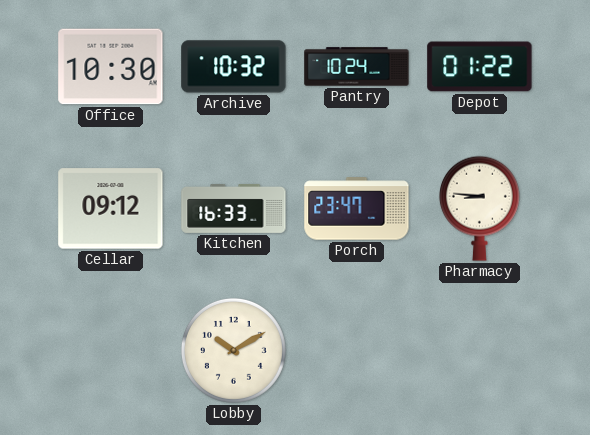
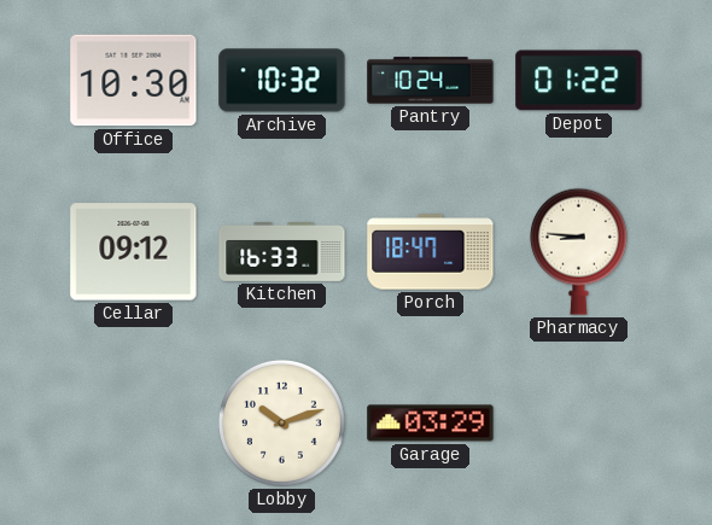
Porch: 23:47 -> 18:47
Lobby: 10:10 -> 10:12
Garage: none -> 03:29
